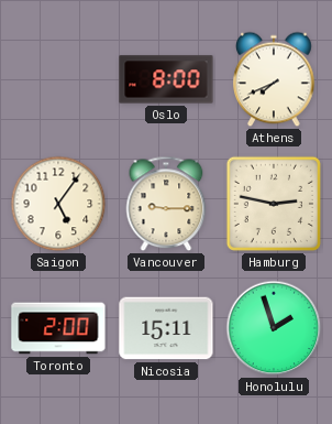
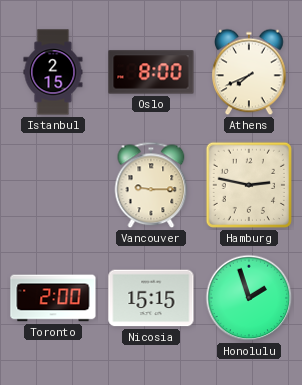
Istanbul: none -> 2:15
Saigon: 5:06 -> none
Nicosia: 15:11 -> 15:15
